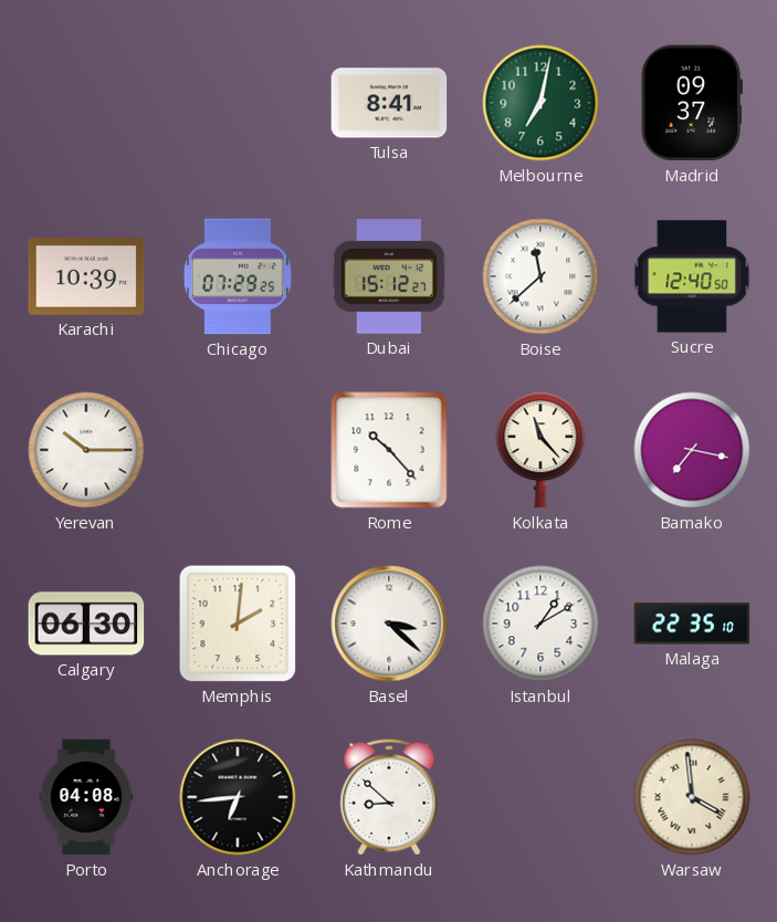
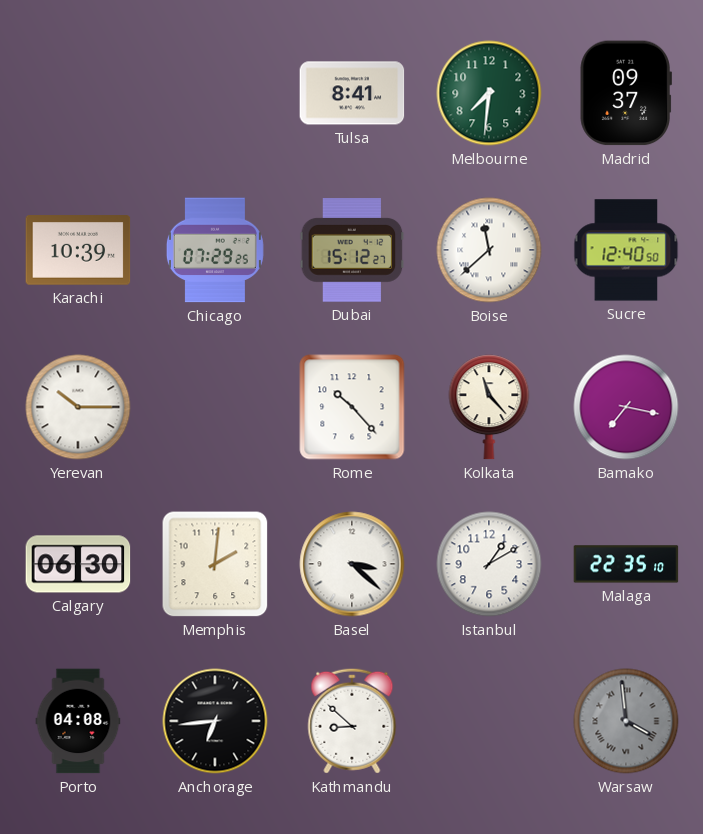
Melbourne: 7:02 -> 7:31
Warsaw dial: cream -> grey
